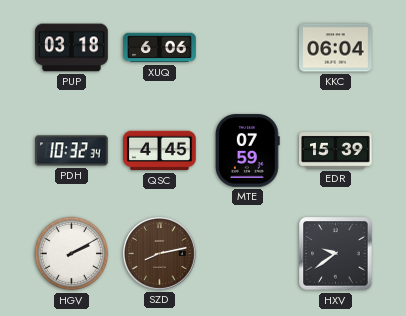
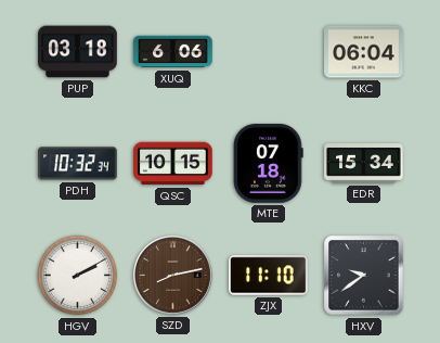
QSC: 4:45 -> 10:15
MTE: 07:59 -> 07:18
EDR: 15:39 -> 15:34
ZJX: none -> 11:10
